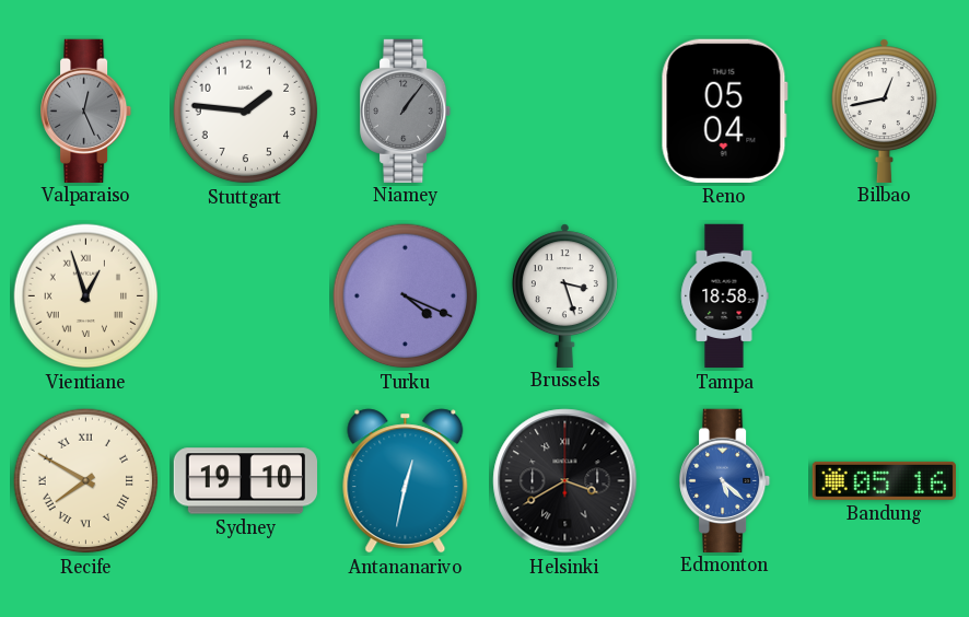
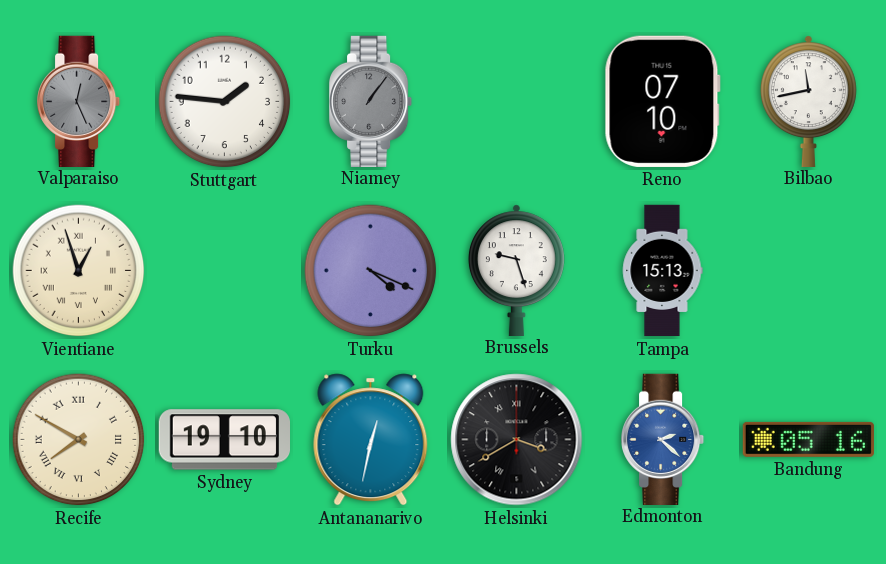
Reno: 05:04 -> 07:10
Bilbao: 12:43 -> 11:43
Brussels: 3:27 -> 9:27
Tampa: 18:58 -> 15:13
Edmonton: 5:22 -> 2:22
